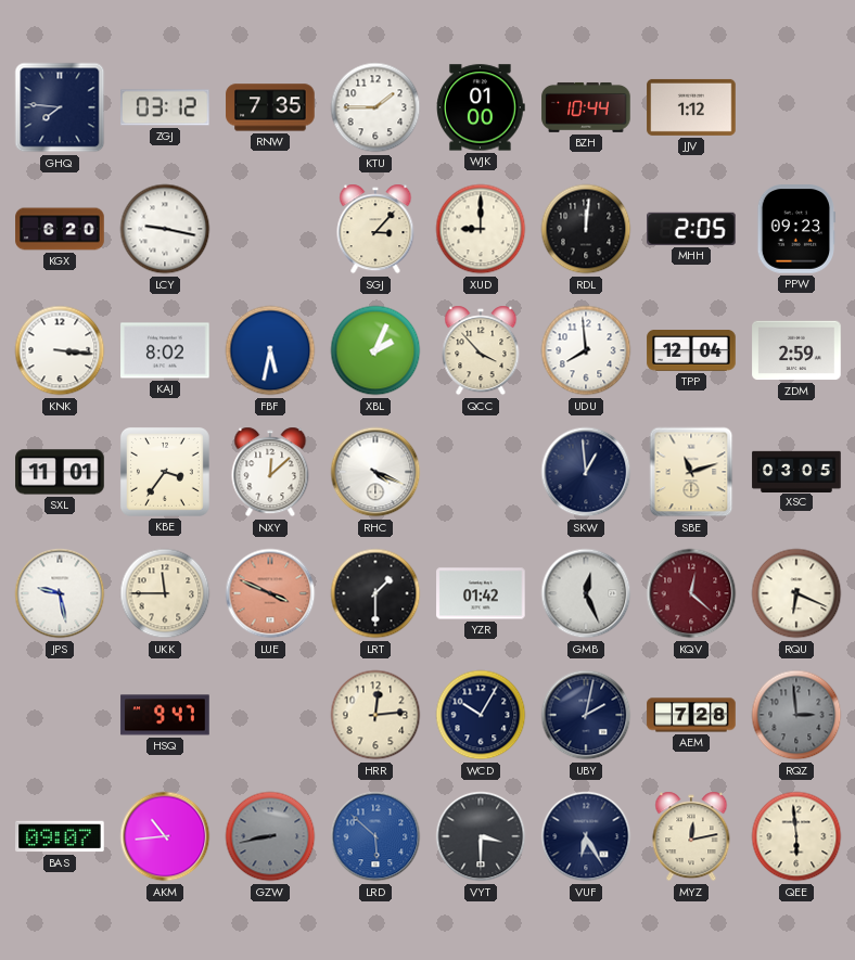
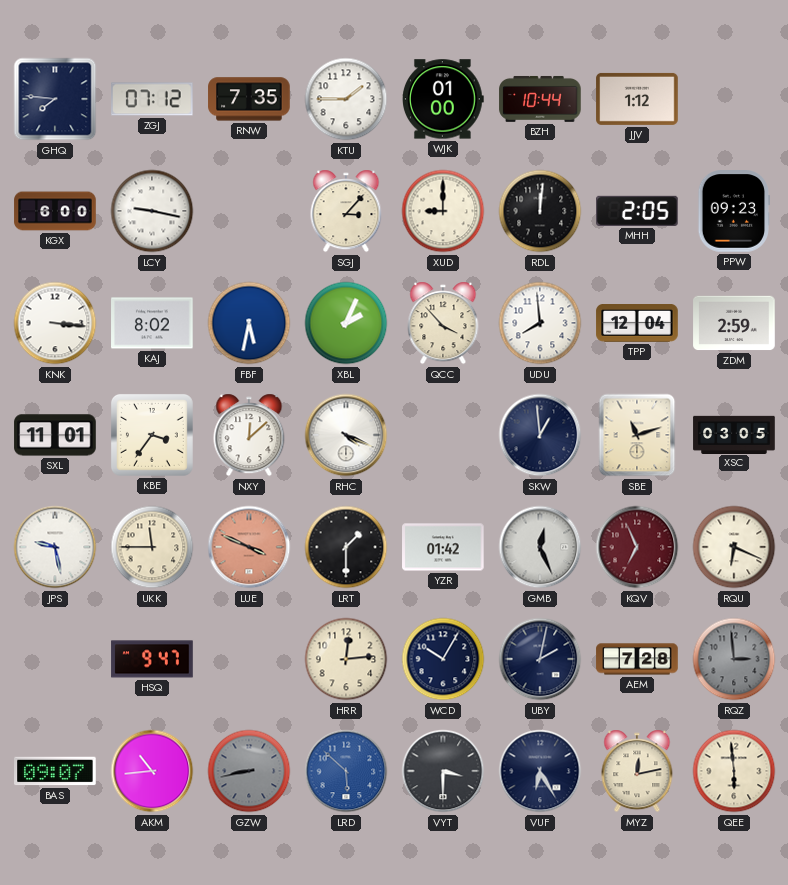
ZGJ: 03:12 -> 07:12
KGX: 6:20 -> 6:00
KQV: 12:22 -> 6:56
